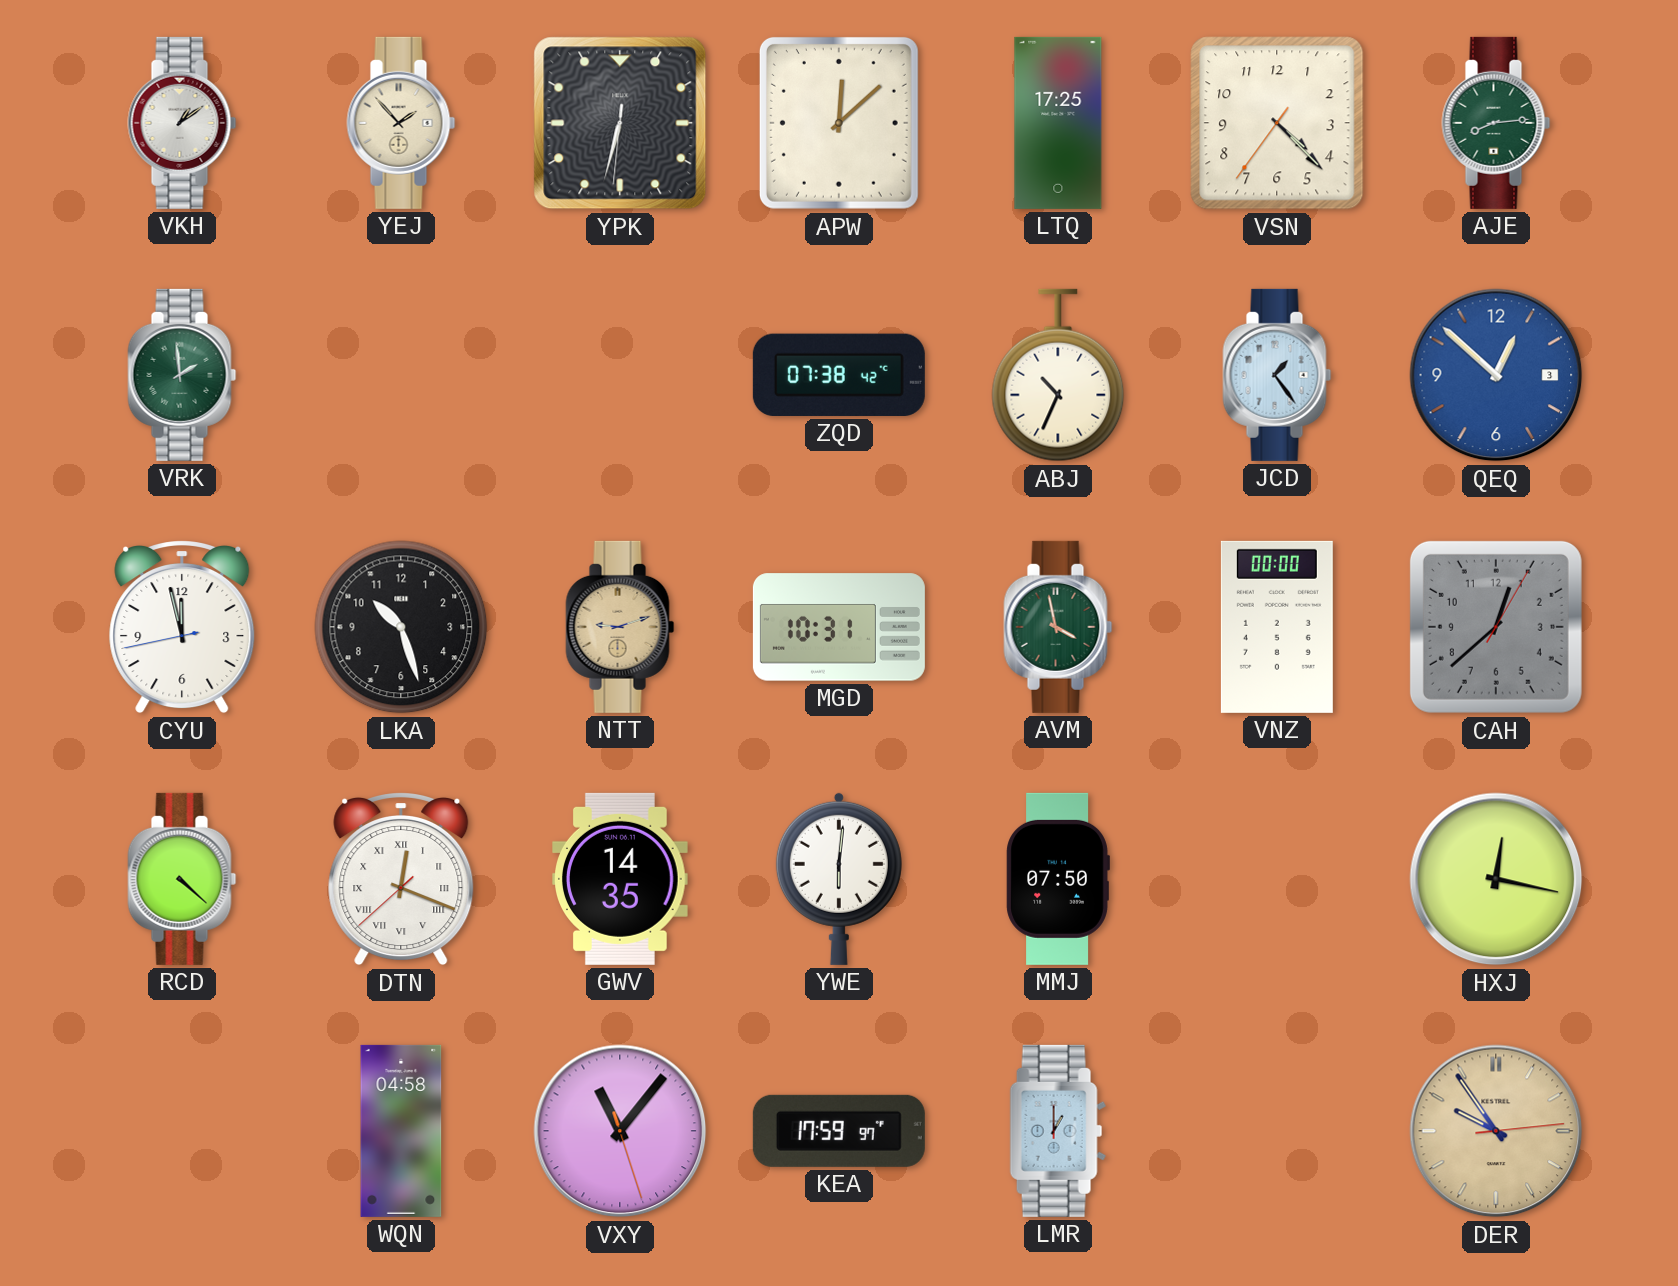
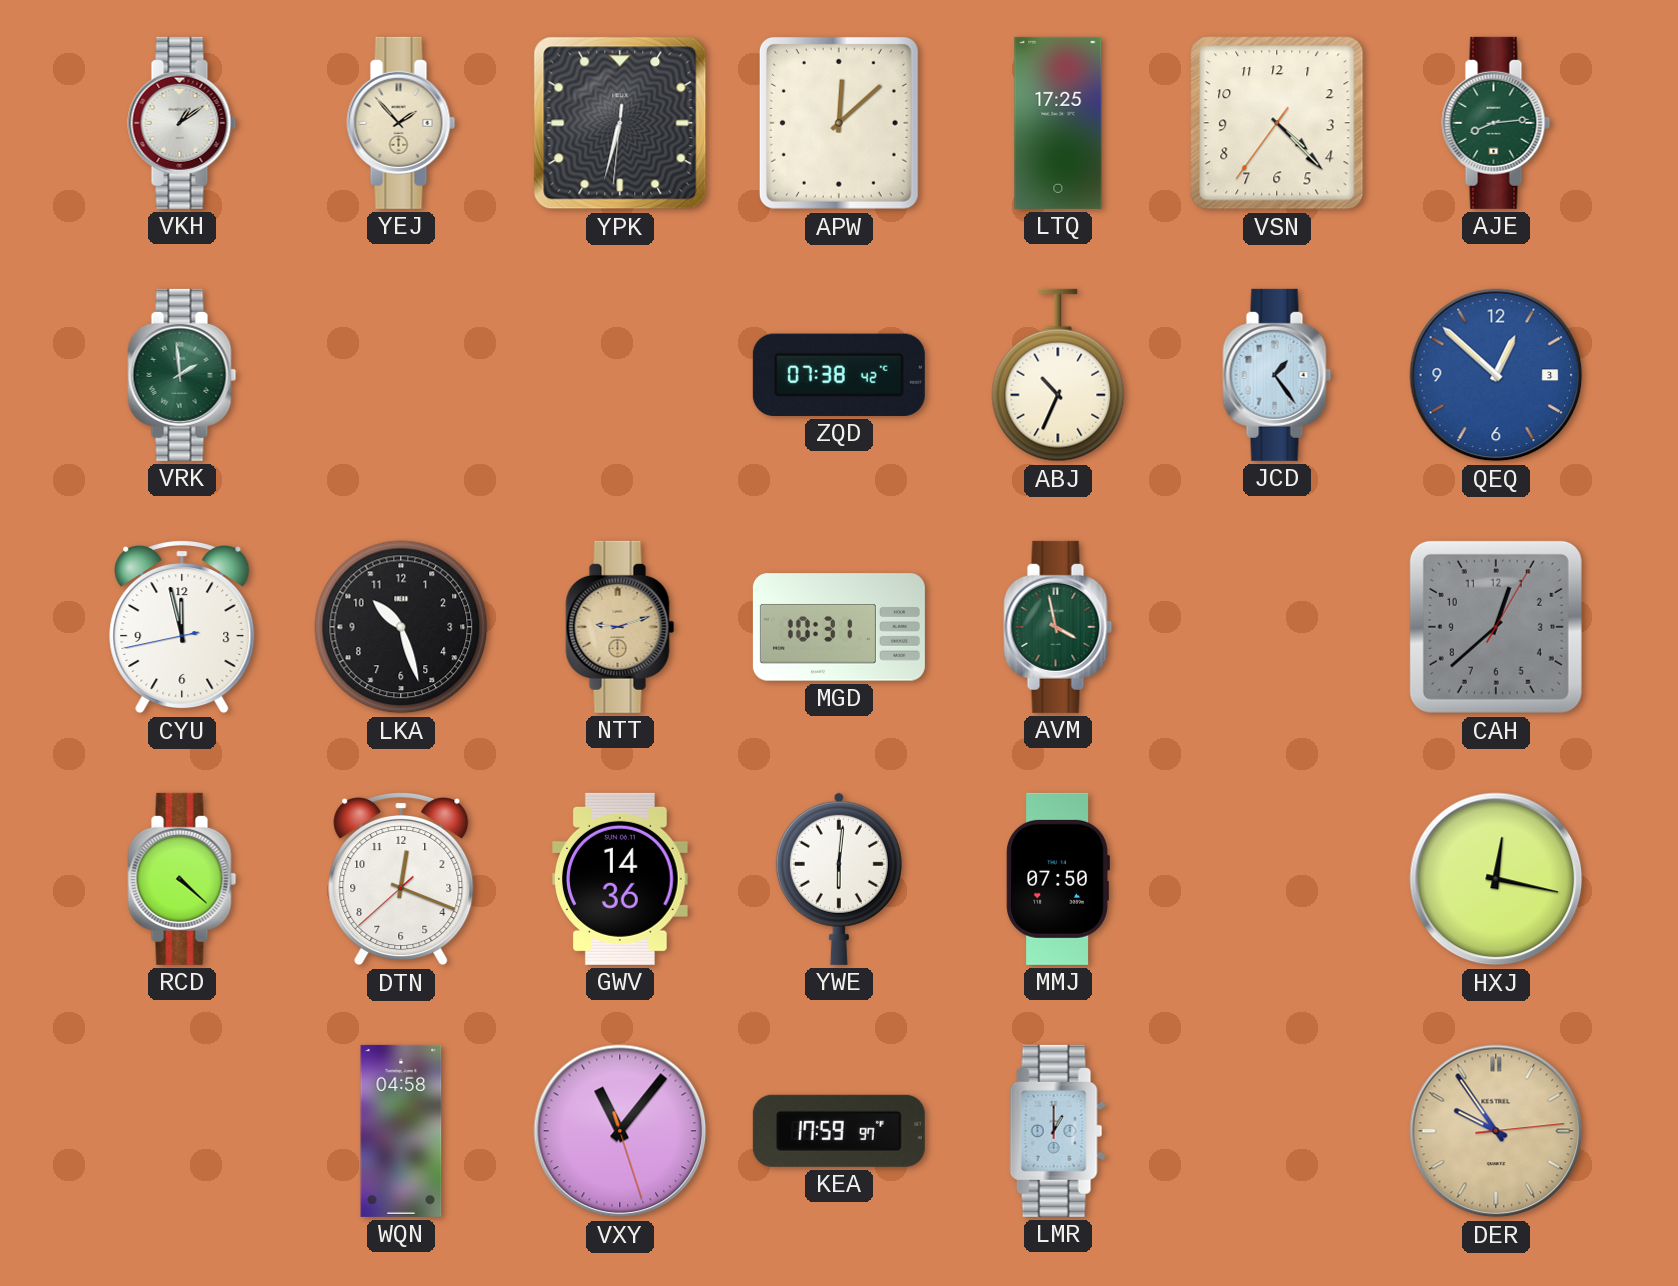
VNZ: 00:00 -> none
DTN numerals: Roman -> Arabic
GWV: 14:35 -> 14:36
